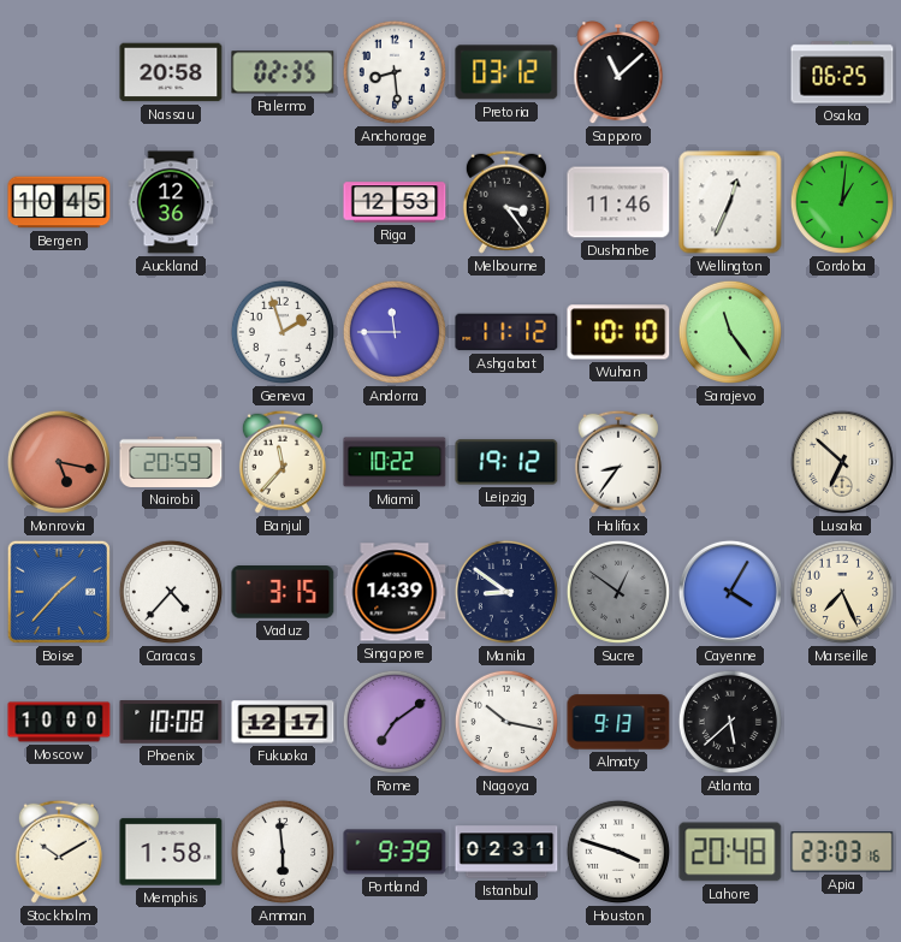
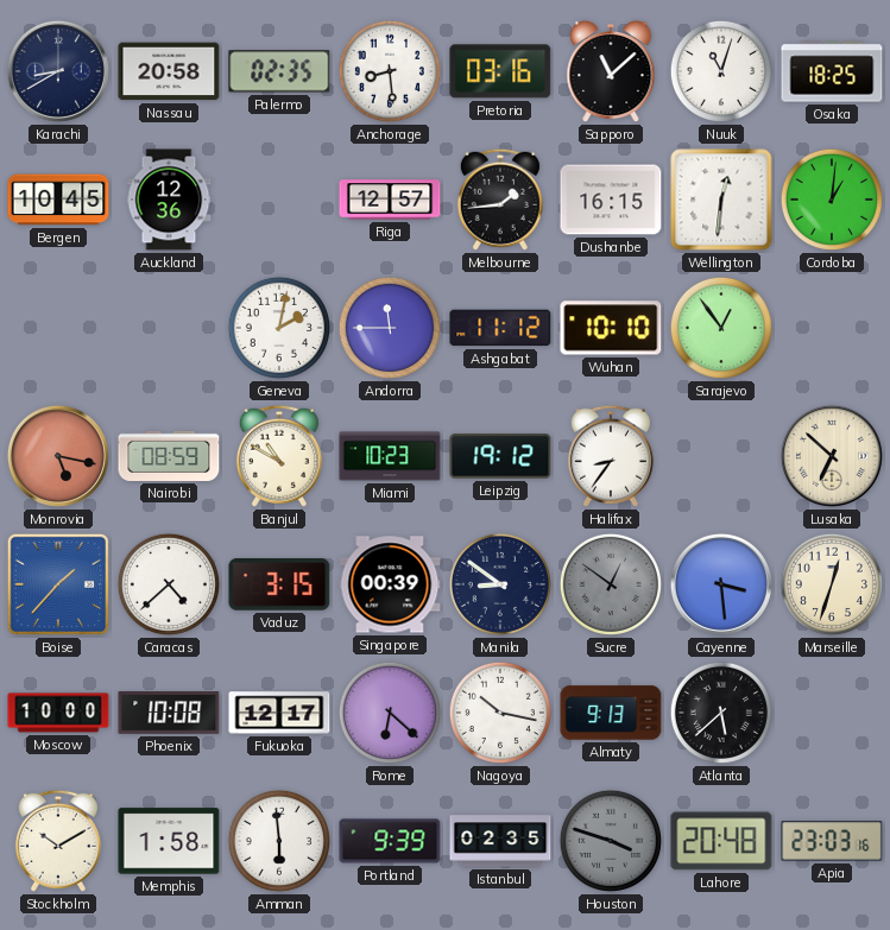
Karachi: none -> 8:40
Pretoria: 03:12 -> 03:16
Nuuk: none -> 11:03
Osaka: 06:25 -> 18:25
Riga: 12:53 -> 12:57
Melbourne: 3:24 -> 1:44
Dushanbe: 11:46 -> 16:15
Wellington: 12:34 -> 12:31
Geneva: 1:57 -> 2:02
Sarajevo: 11:24 -> 12:54
Nairobi: 20:59 -> 08:59
Banjul: 11:37 -> 10:50
Miami: 10:22 -> 10:23
Caracas: 4:37 -> 4:38
Singapore: 14:39 -> 00:39
Cayenne: 4:05 -> 3:29
Marseille: 7:26 -> 12:33
Rome: 7:09 -> 6:22
Istanbul: 02:31 -> 02:35
Houston dial: white -> grey
